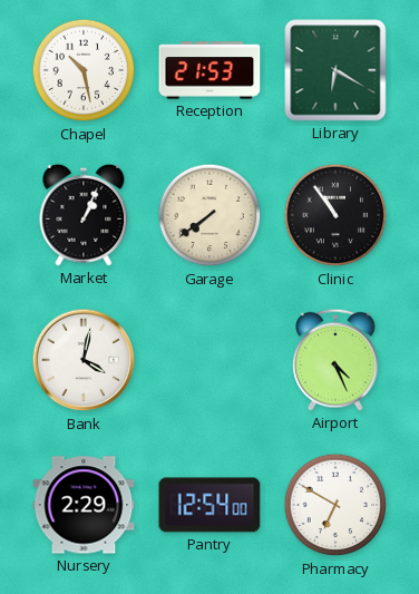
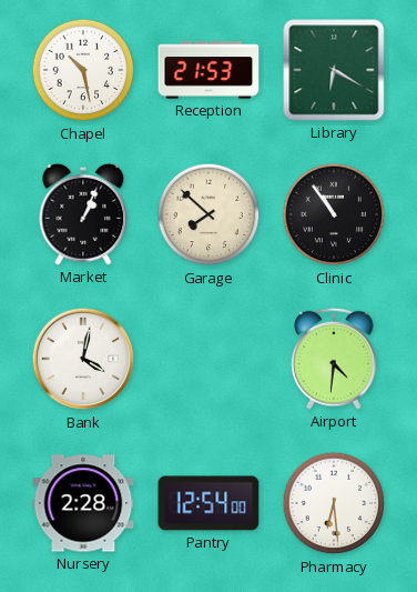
Garage: 7:39 -> 7:52
Airport: 4:26 -> 4:31
Nursery: 2:29 -> 2:28
Pharmacy: 6:50 -> 6:29
